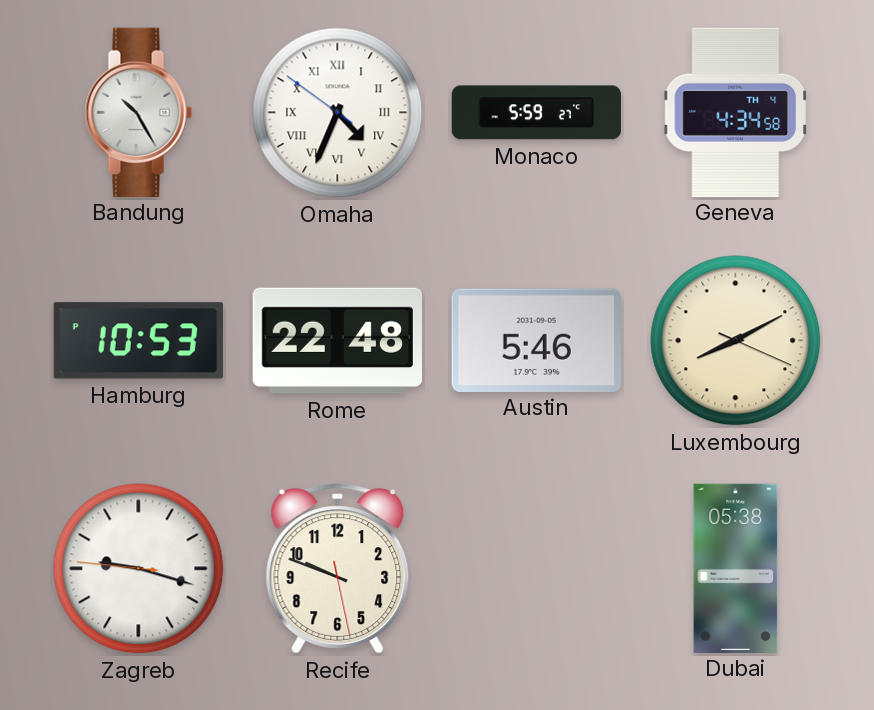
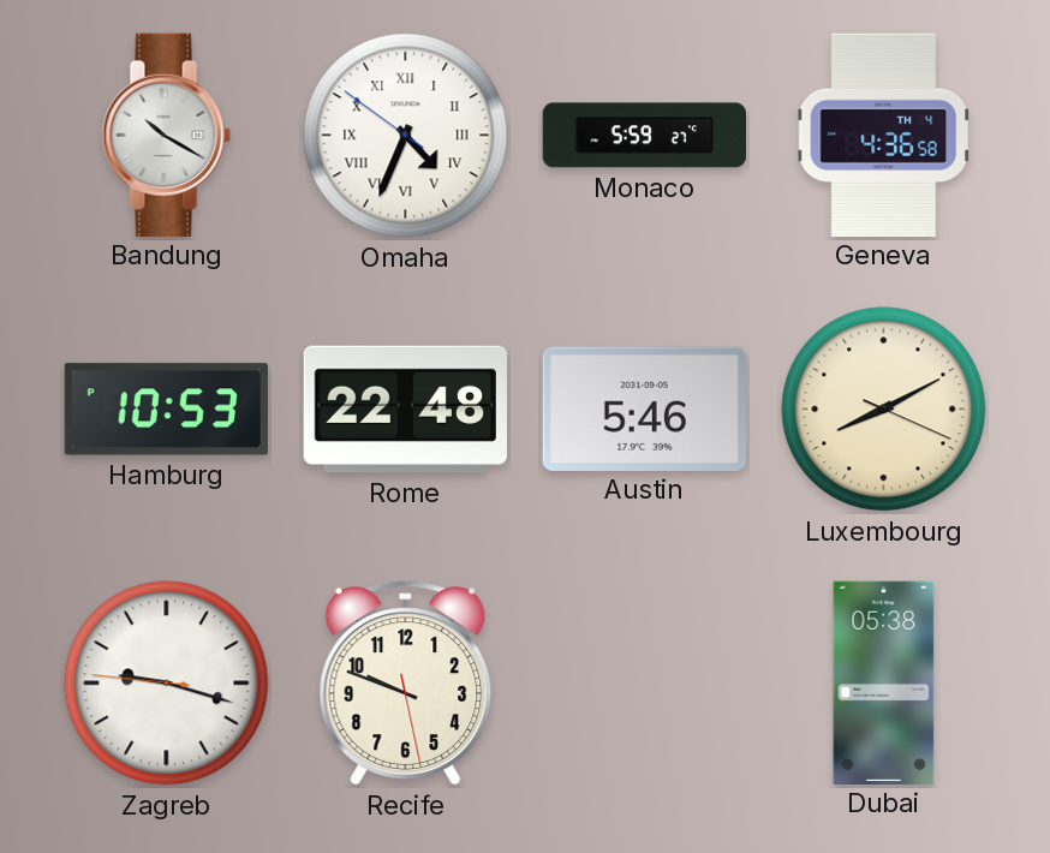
Bandung: 10:25 -> 10:20
Geneva: 4:34 -> 4:36
